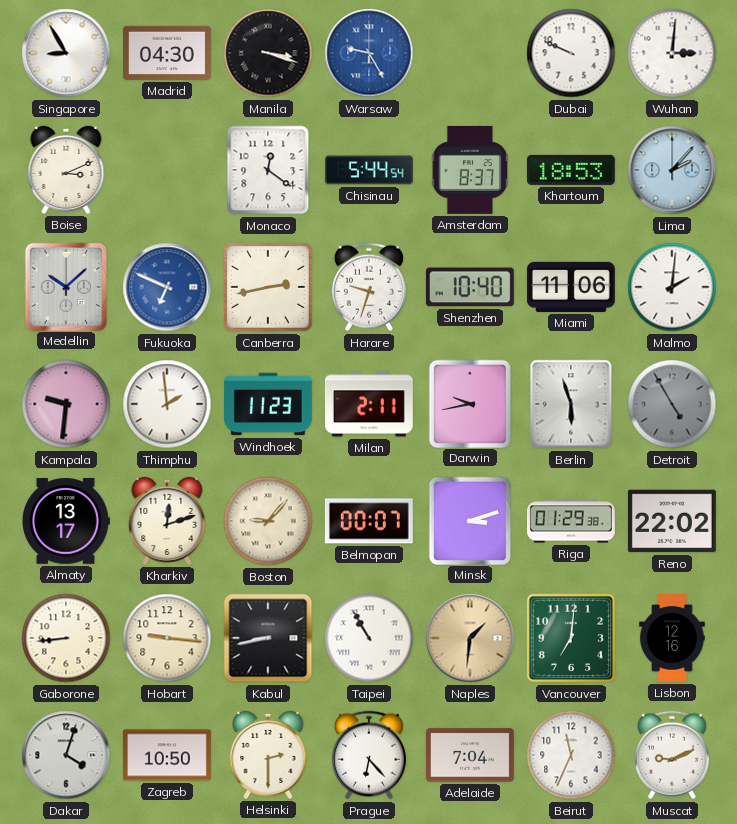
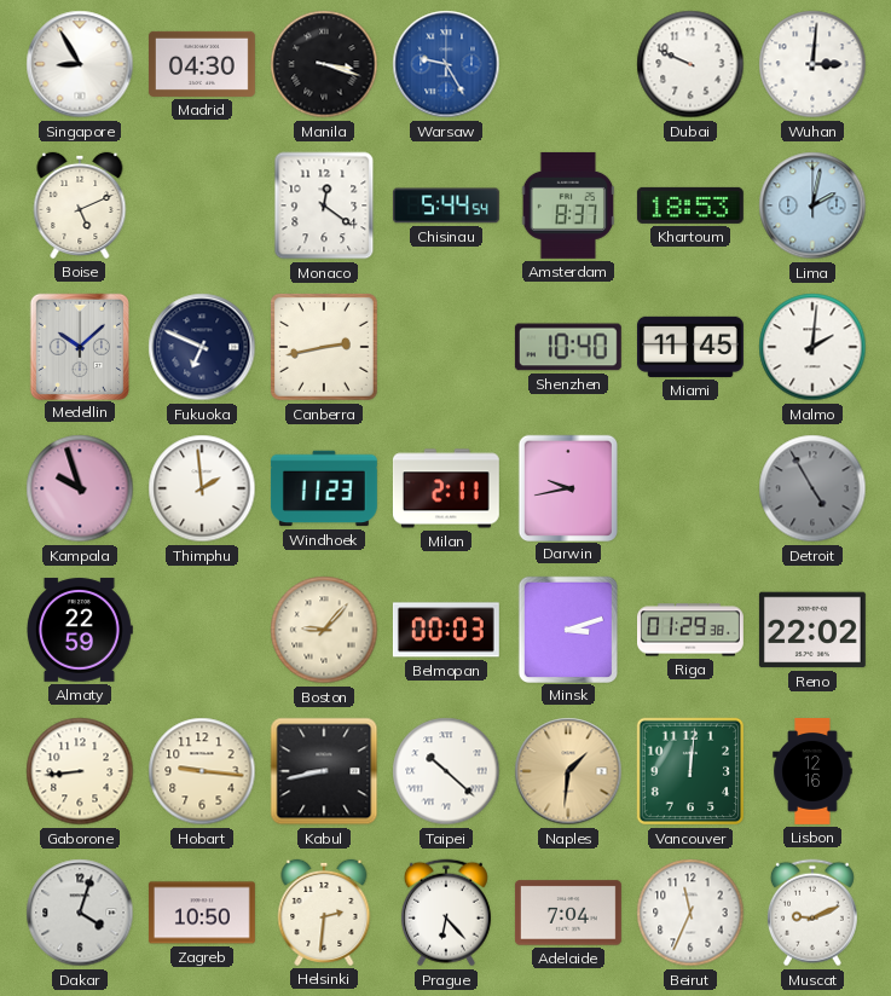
Boise: 3:11 -> 5:11
Lima: 2:07 -> 2:02
Fukuoka dial: blue -> navy
Harare: 9:33 -> none
Miami: 11:06 -> 11:45
Kampala: 9:31 -> 9:57
Berlin: 5:57 -> none
Almaty: 13:17 -> 22:59
Kharkiv: 12:12 -> none
Belmopan: 00:07 -> 00:03
Taipei: 10:55 -> 10:22
Vancouver: 7:01 -> 12:01
Helsinki: 2:30 -> 2:31
